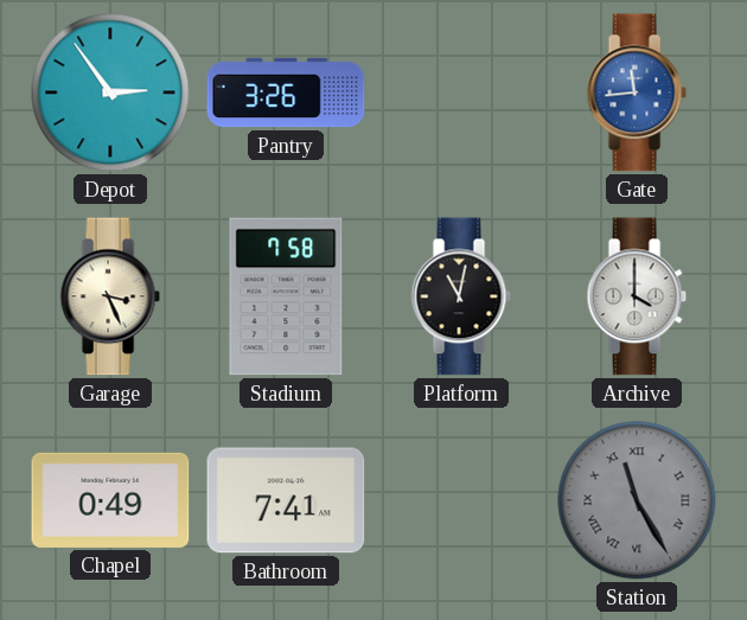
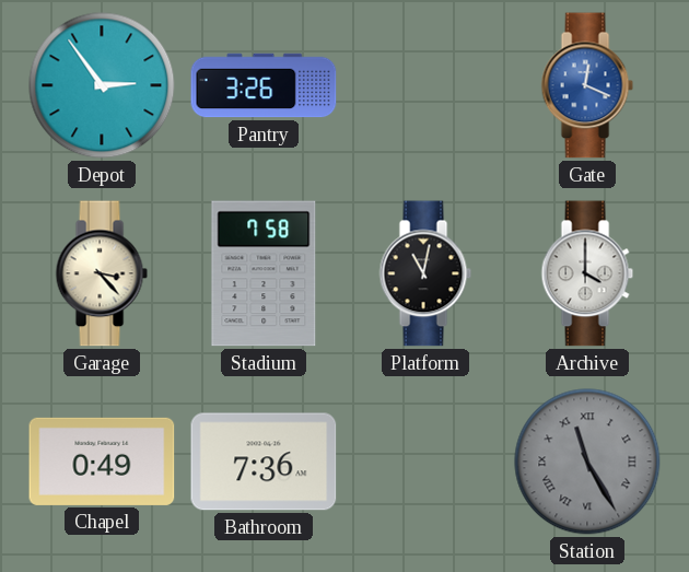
Gate: 11:44 -> 12:19
Garage: 3:26 -> 3:23
Bathroom: 7:41 -> 7:36
